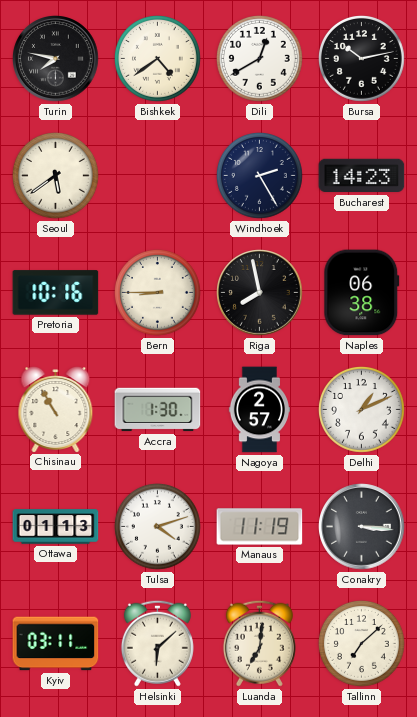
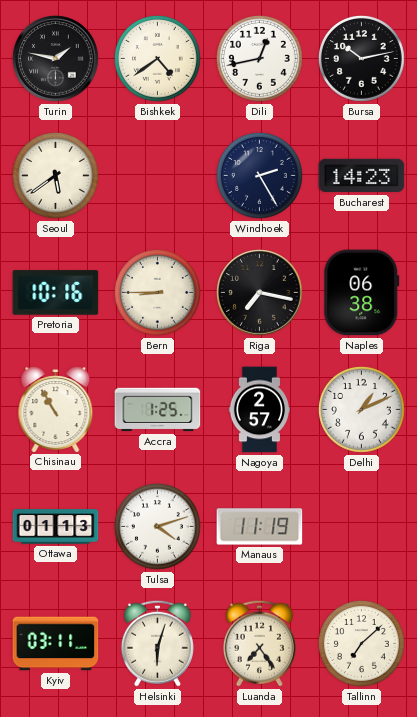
Turin: 7:47 -> 1:47
Dili: 12:40 -> 12:43
Riga: 7:58 -> 7:17
Accra: 1:30 -> 1:25
Conakry: 3:16 -> none
Helsinki: 6:08 -> 6:03
Luanda: 7:01 -> 7:24
